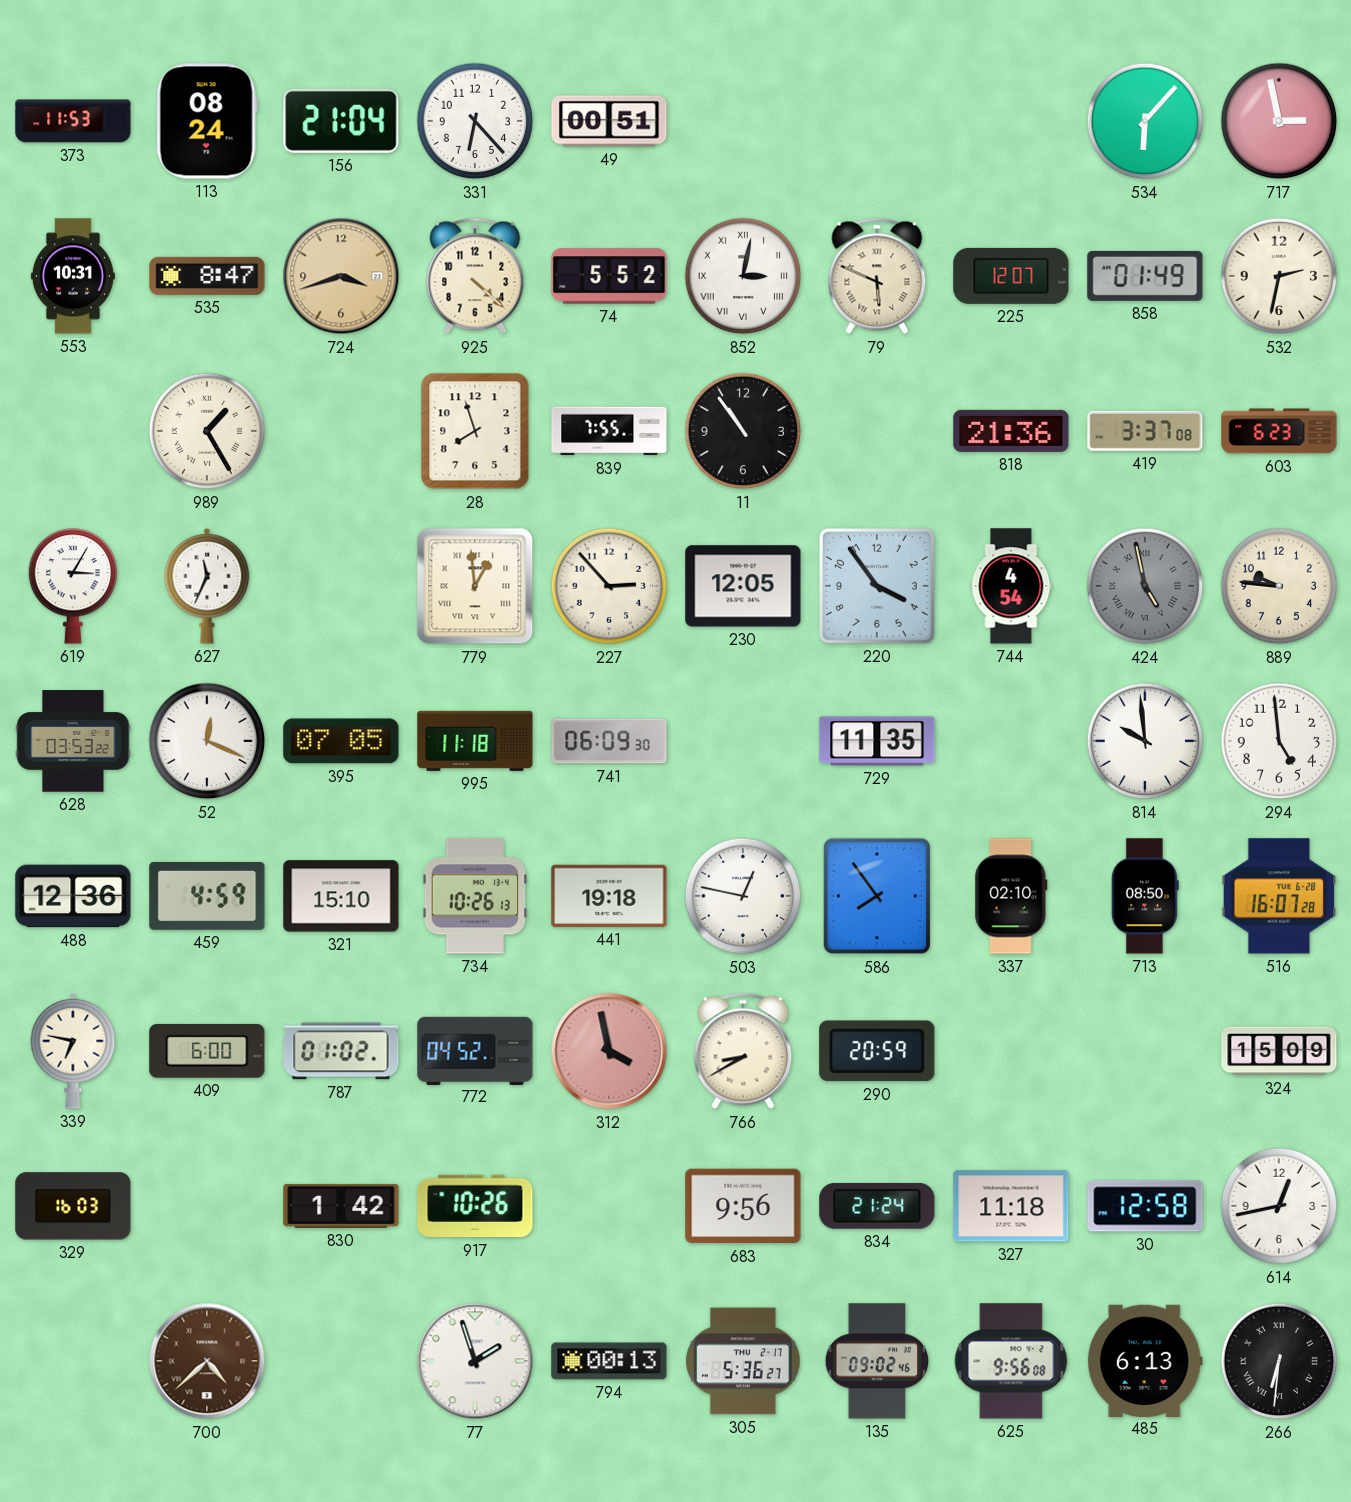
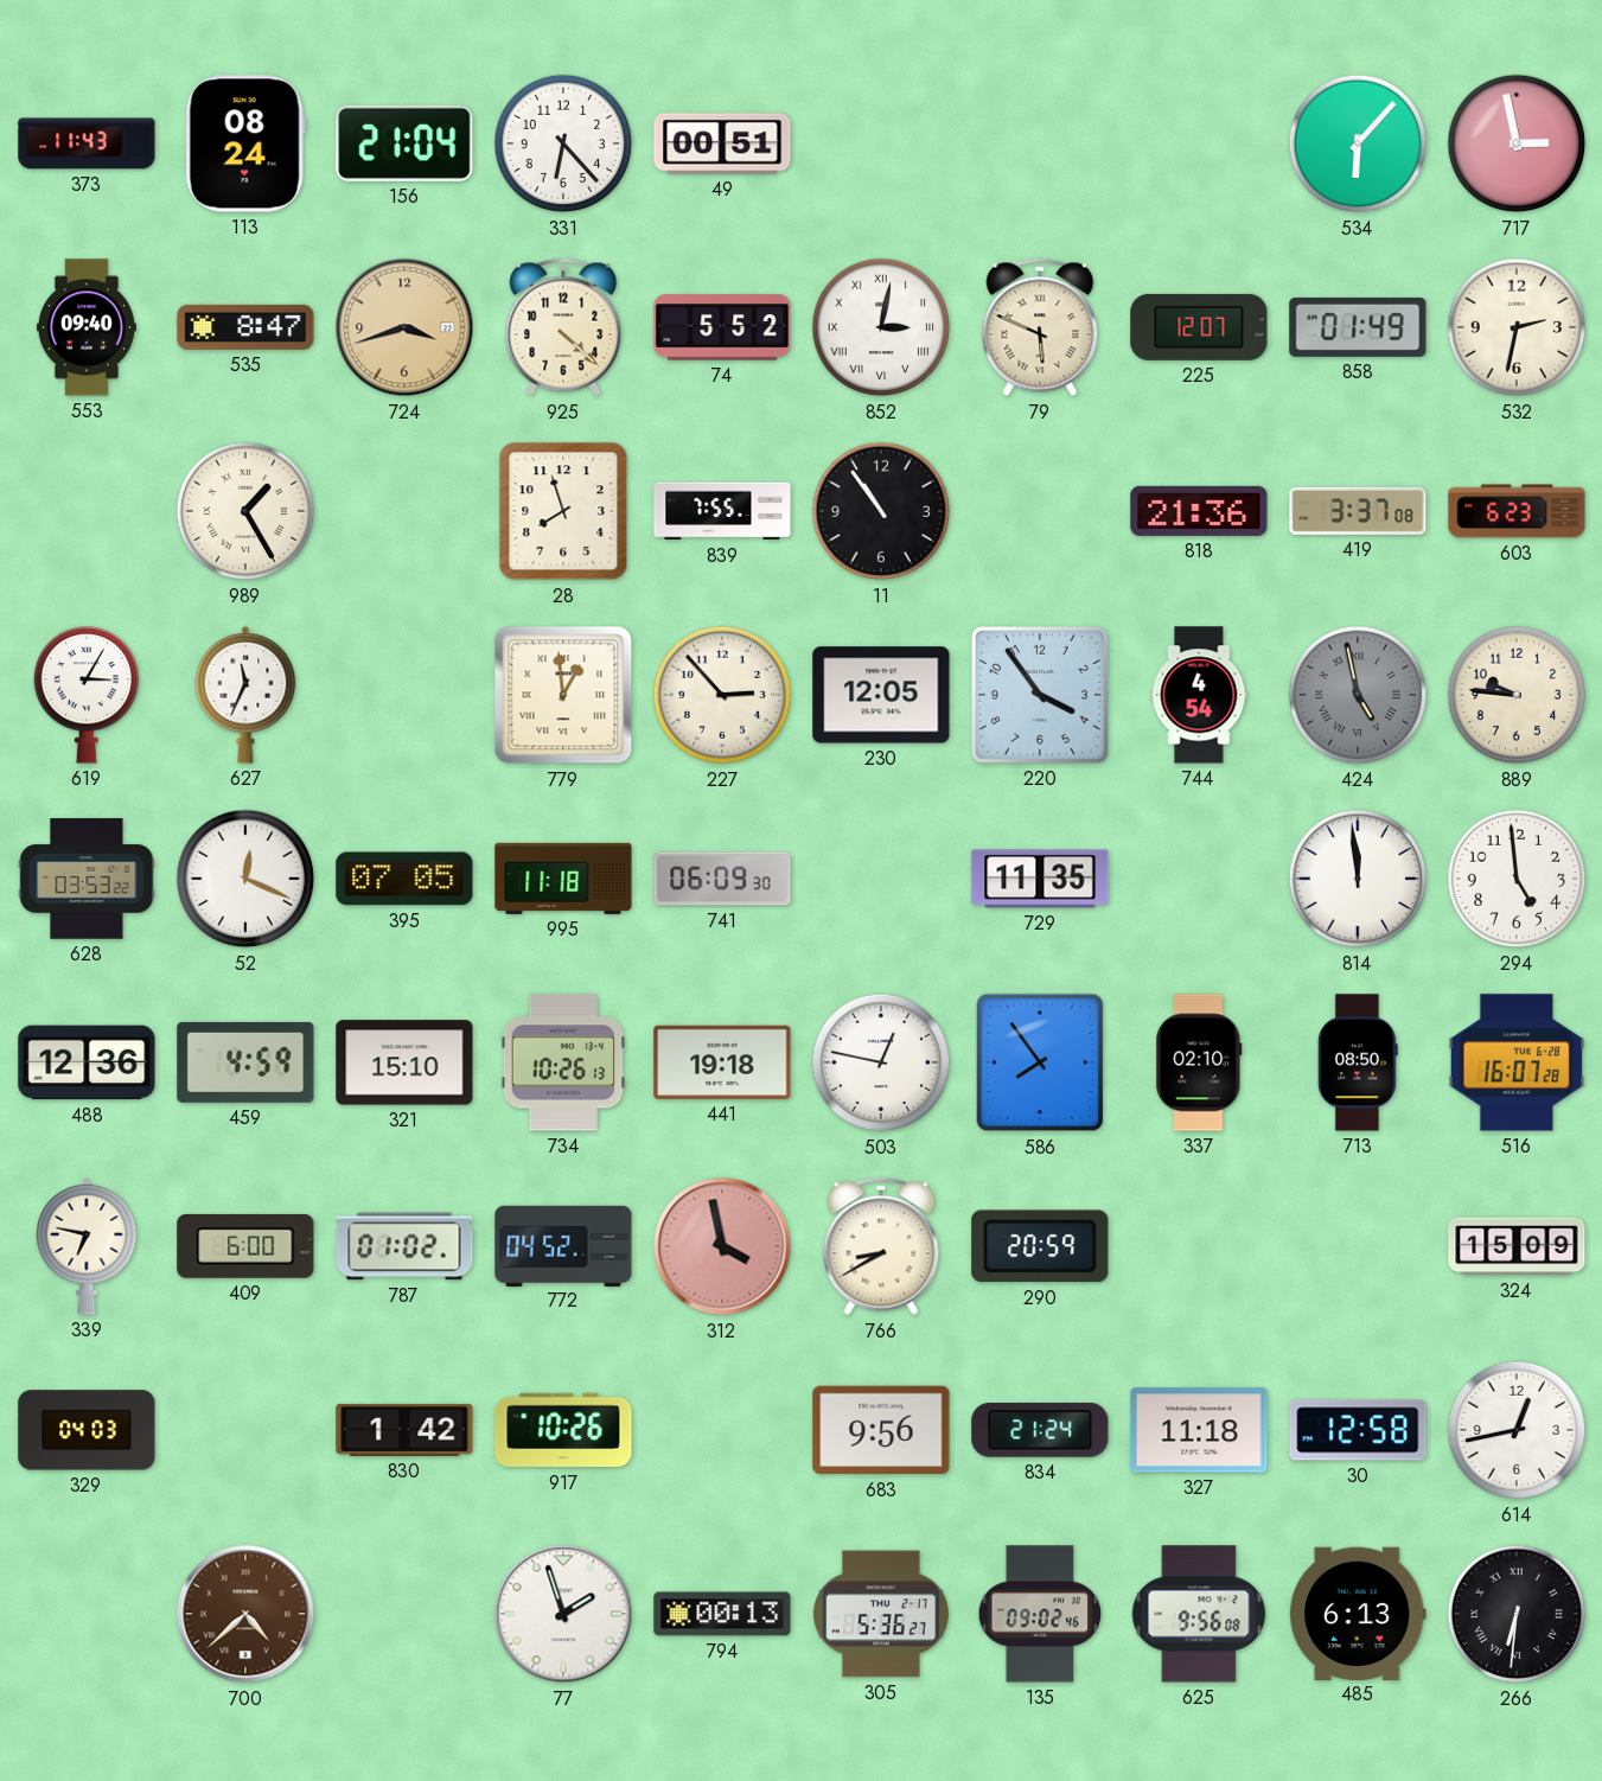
373: 11:53 -> 11:43
553: 10:31 -> 09:40
814: 9:59 -> 11:59
329: 16:03 -> 04:03
